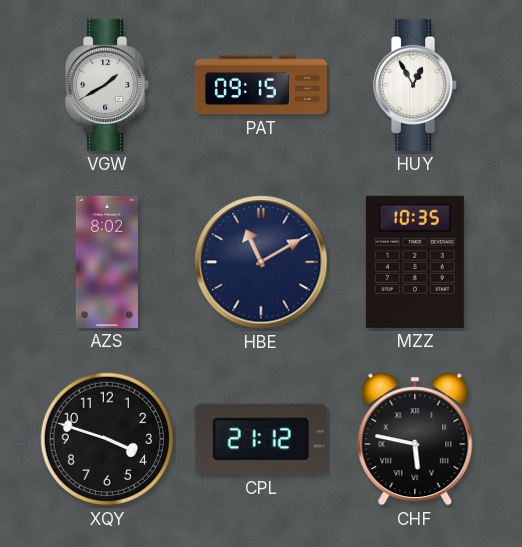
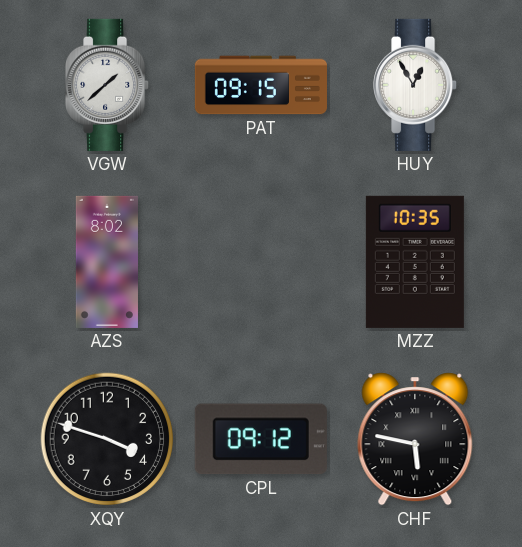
VGW: 1:40 -> 1:38
HBE: 11:10 -> none
CPL: 21:12 -> 09:12
